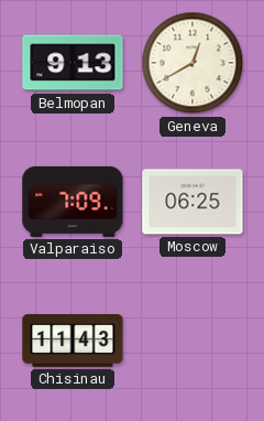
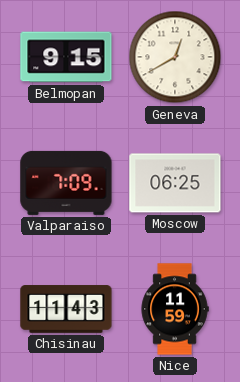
Belmopan: 9:13 -> 9:15
Nice: none -> 11:59
